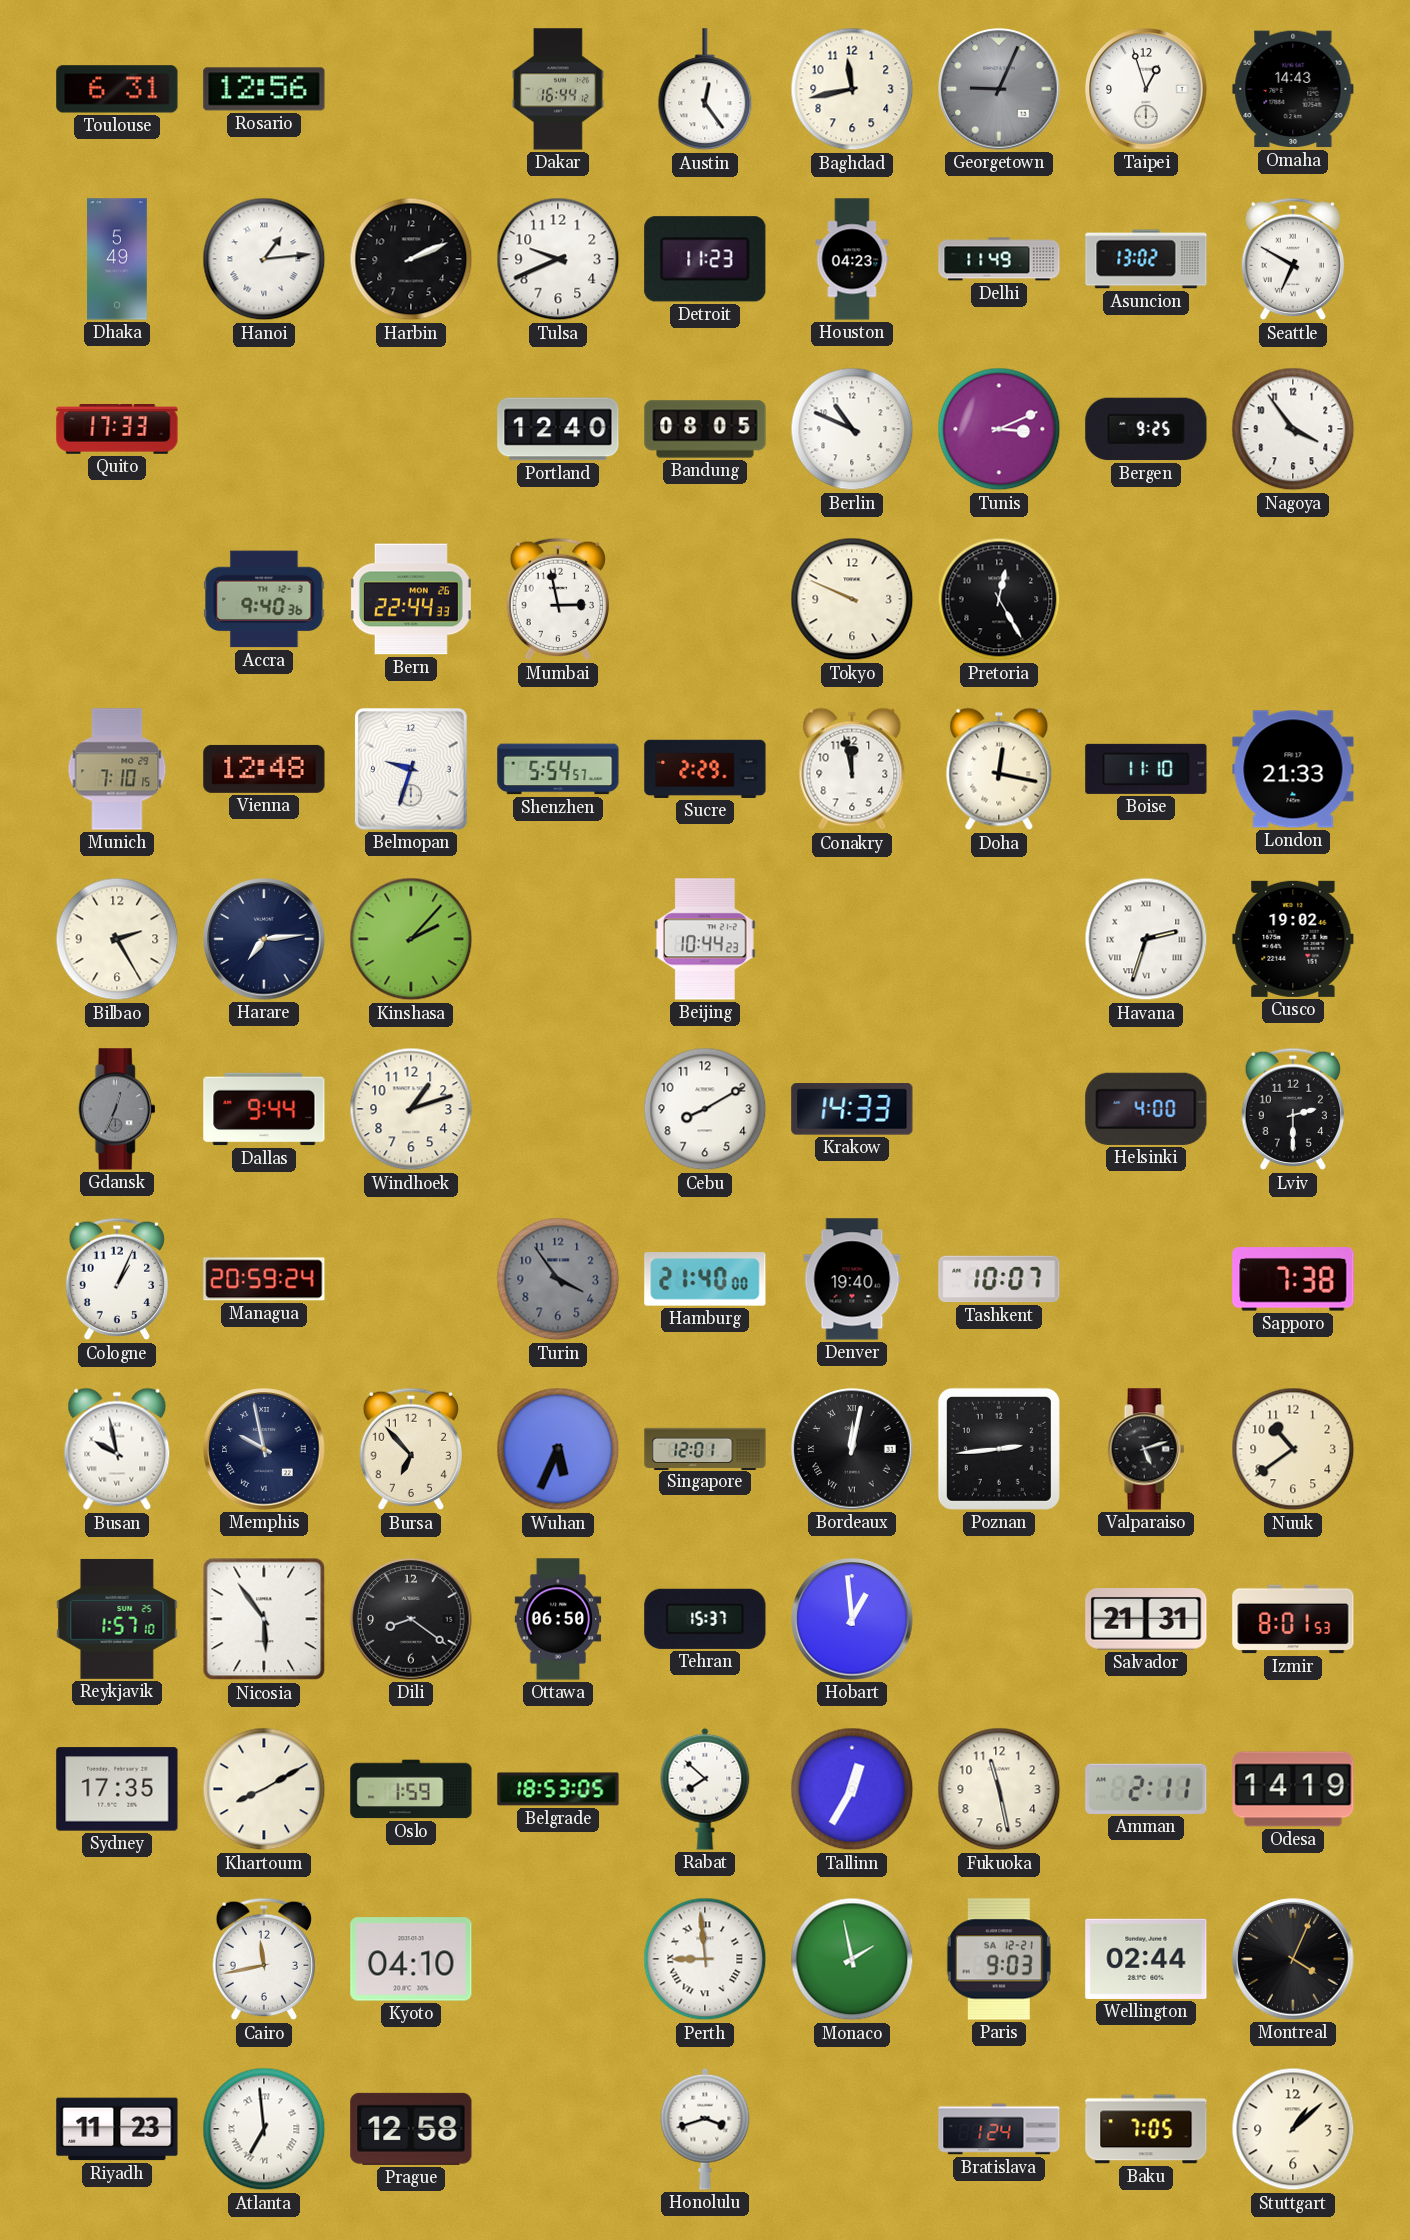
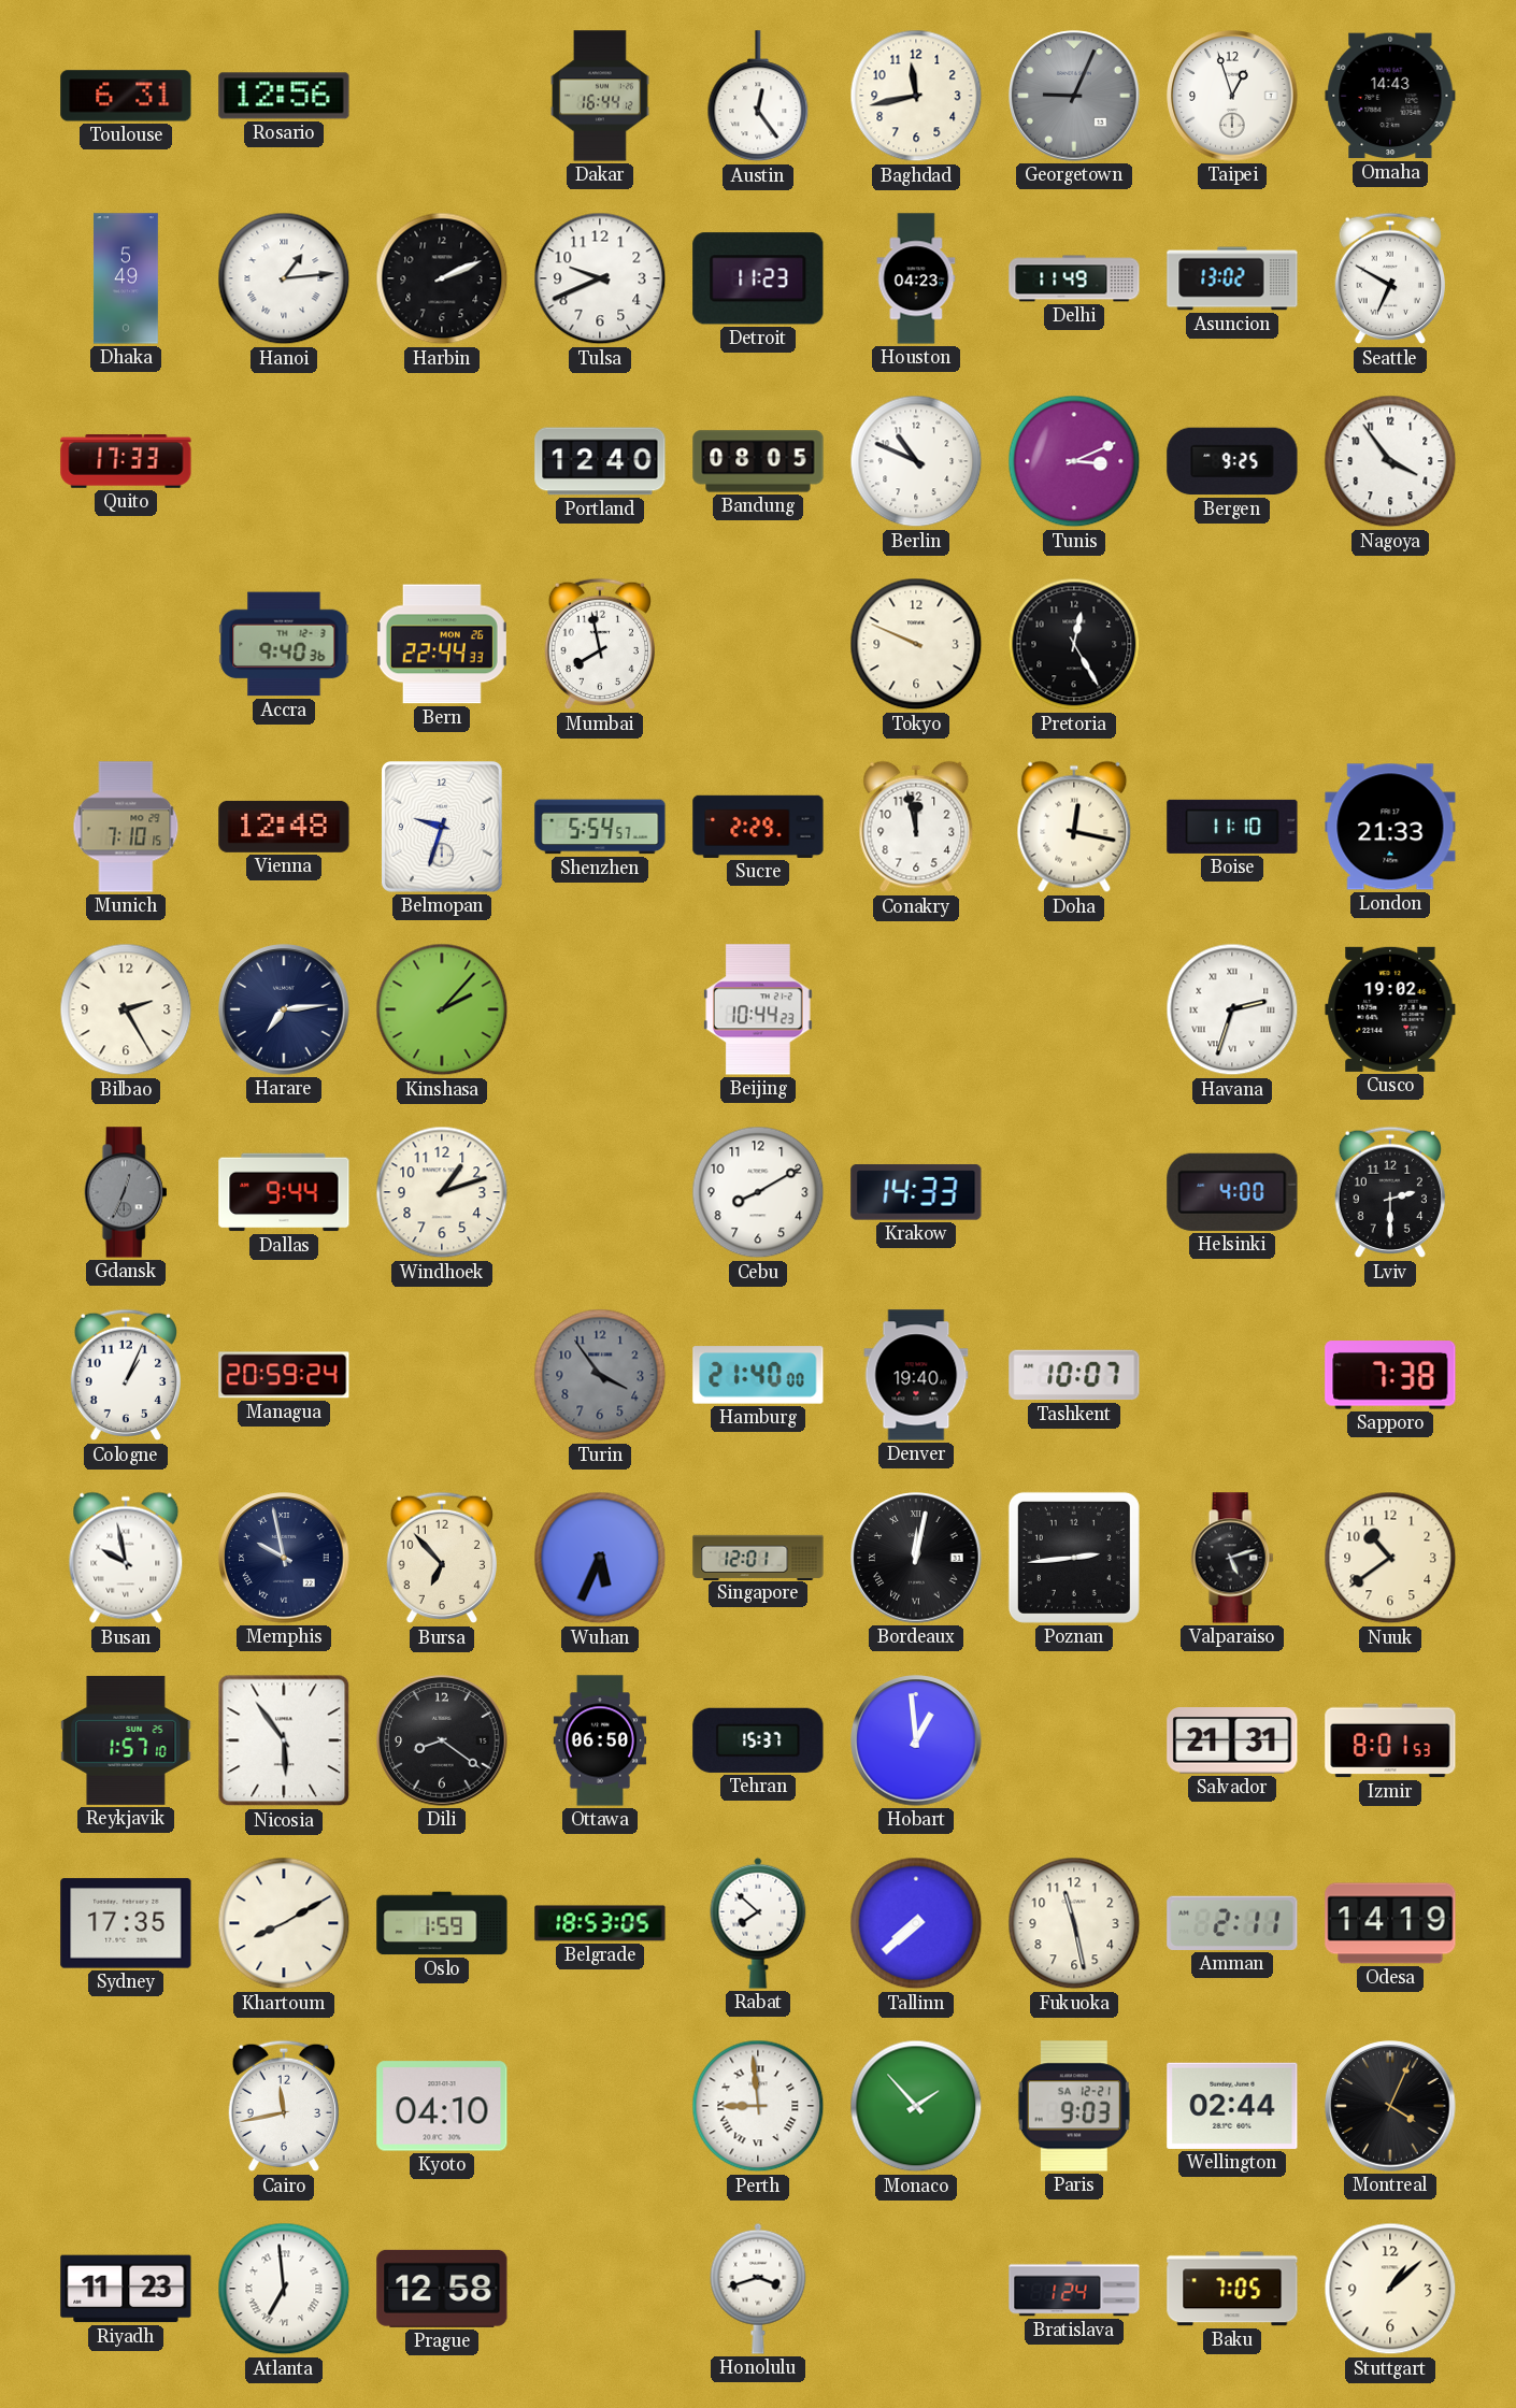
Mumbai: 2:58 -> 7:58
Tallinn: 12:35 -> 7:38
Monaco: 1:58 -> 1:53
